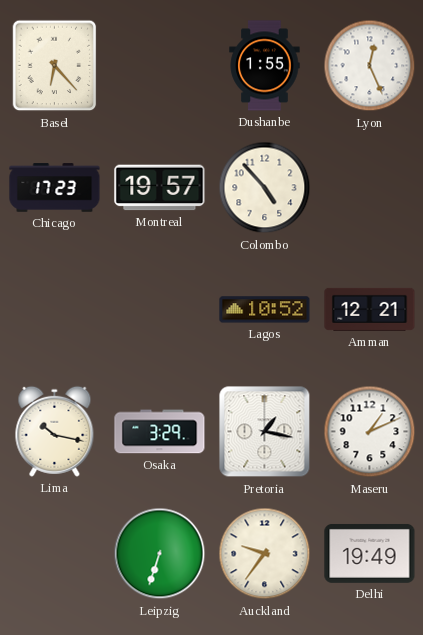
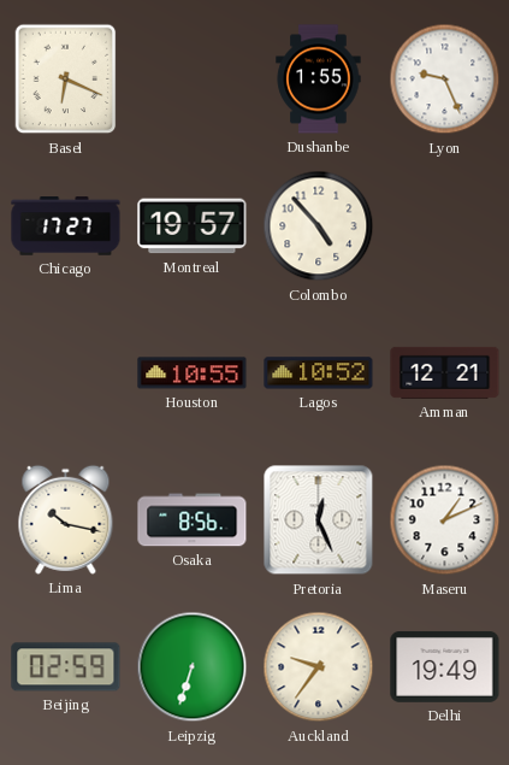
Basel: 6:23 -> 6:19
Lyon: 12:26 -> 9:26
Chicago: 17:23 -> 17:27
Houston: none -> 10:55
Osaka: 3:29 -> 8:56
Pretoria: 1:17 -> 12:26
Beijing: none -> 02:59
